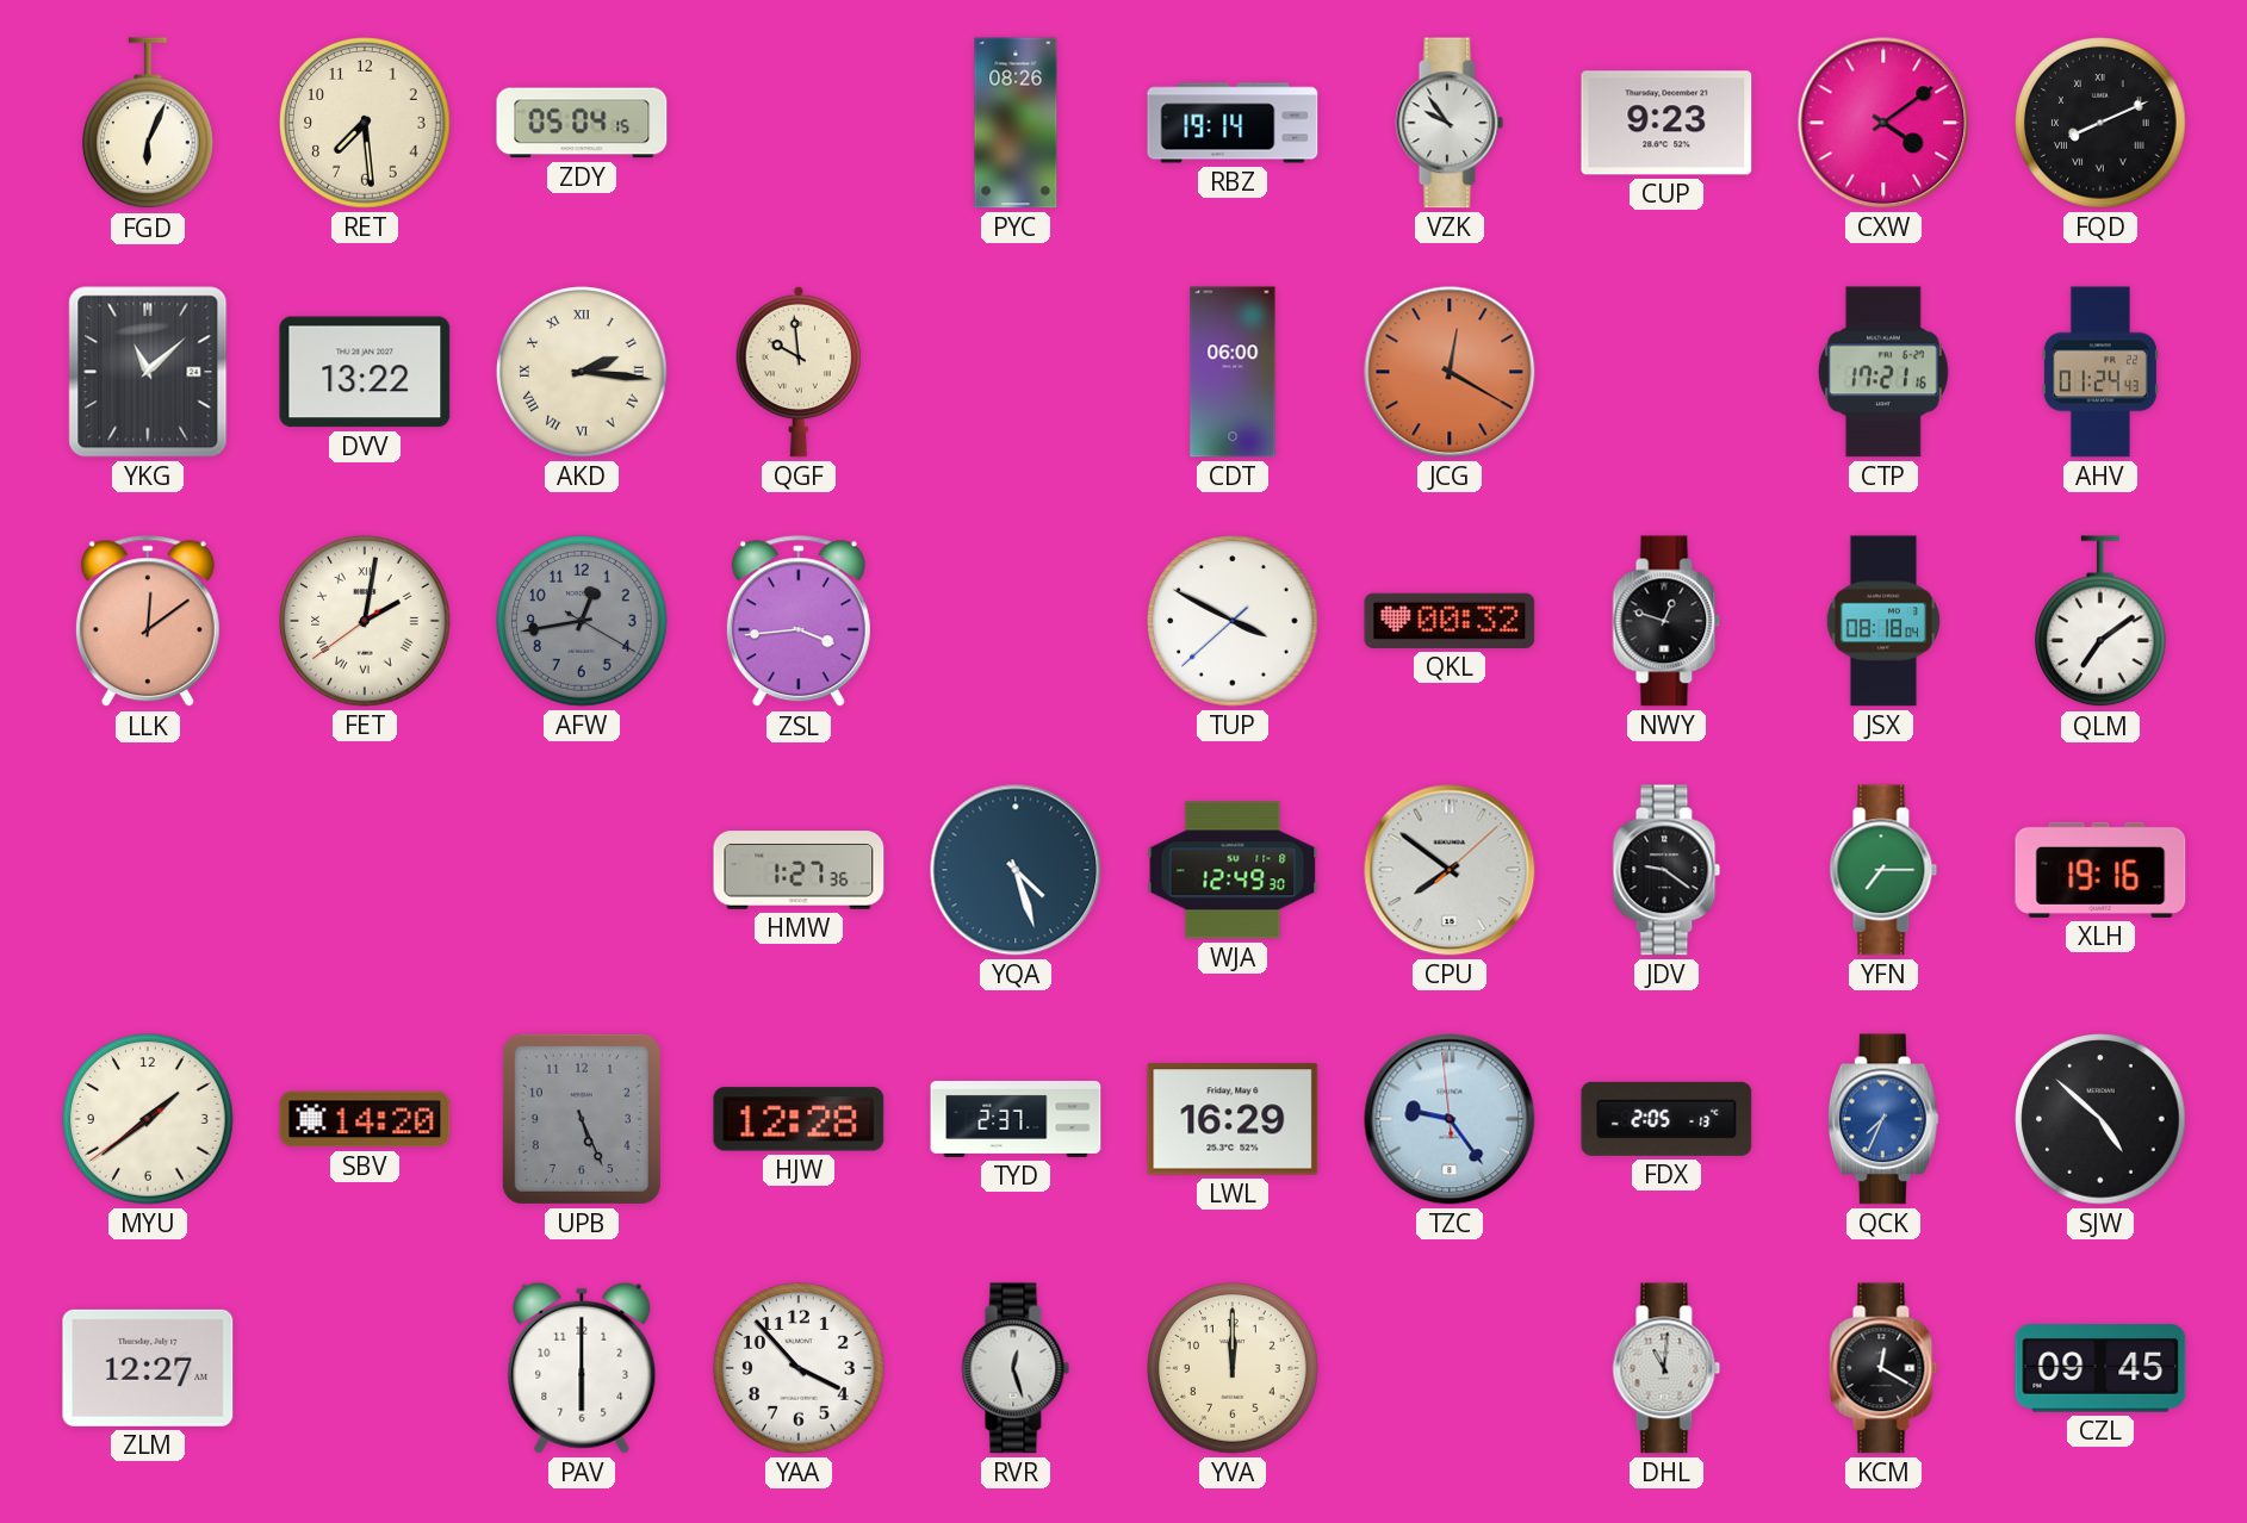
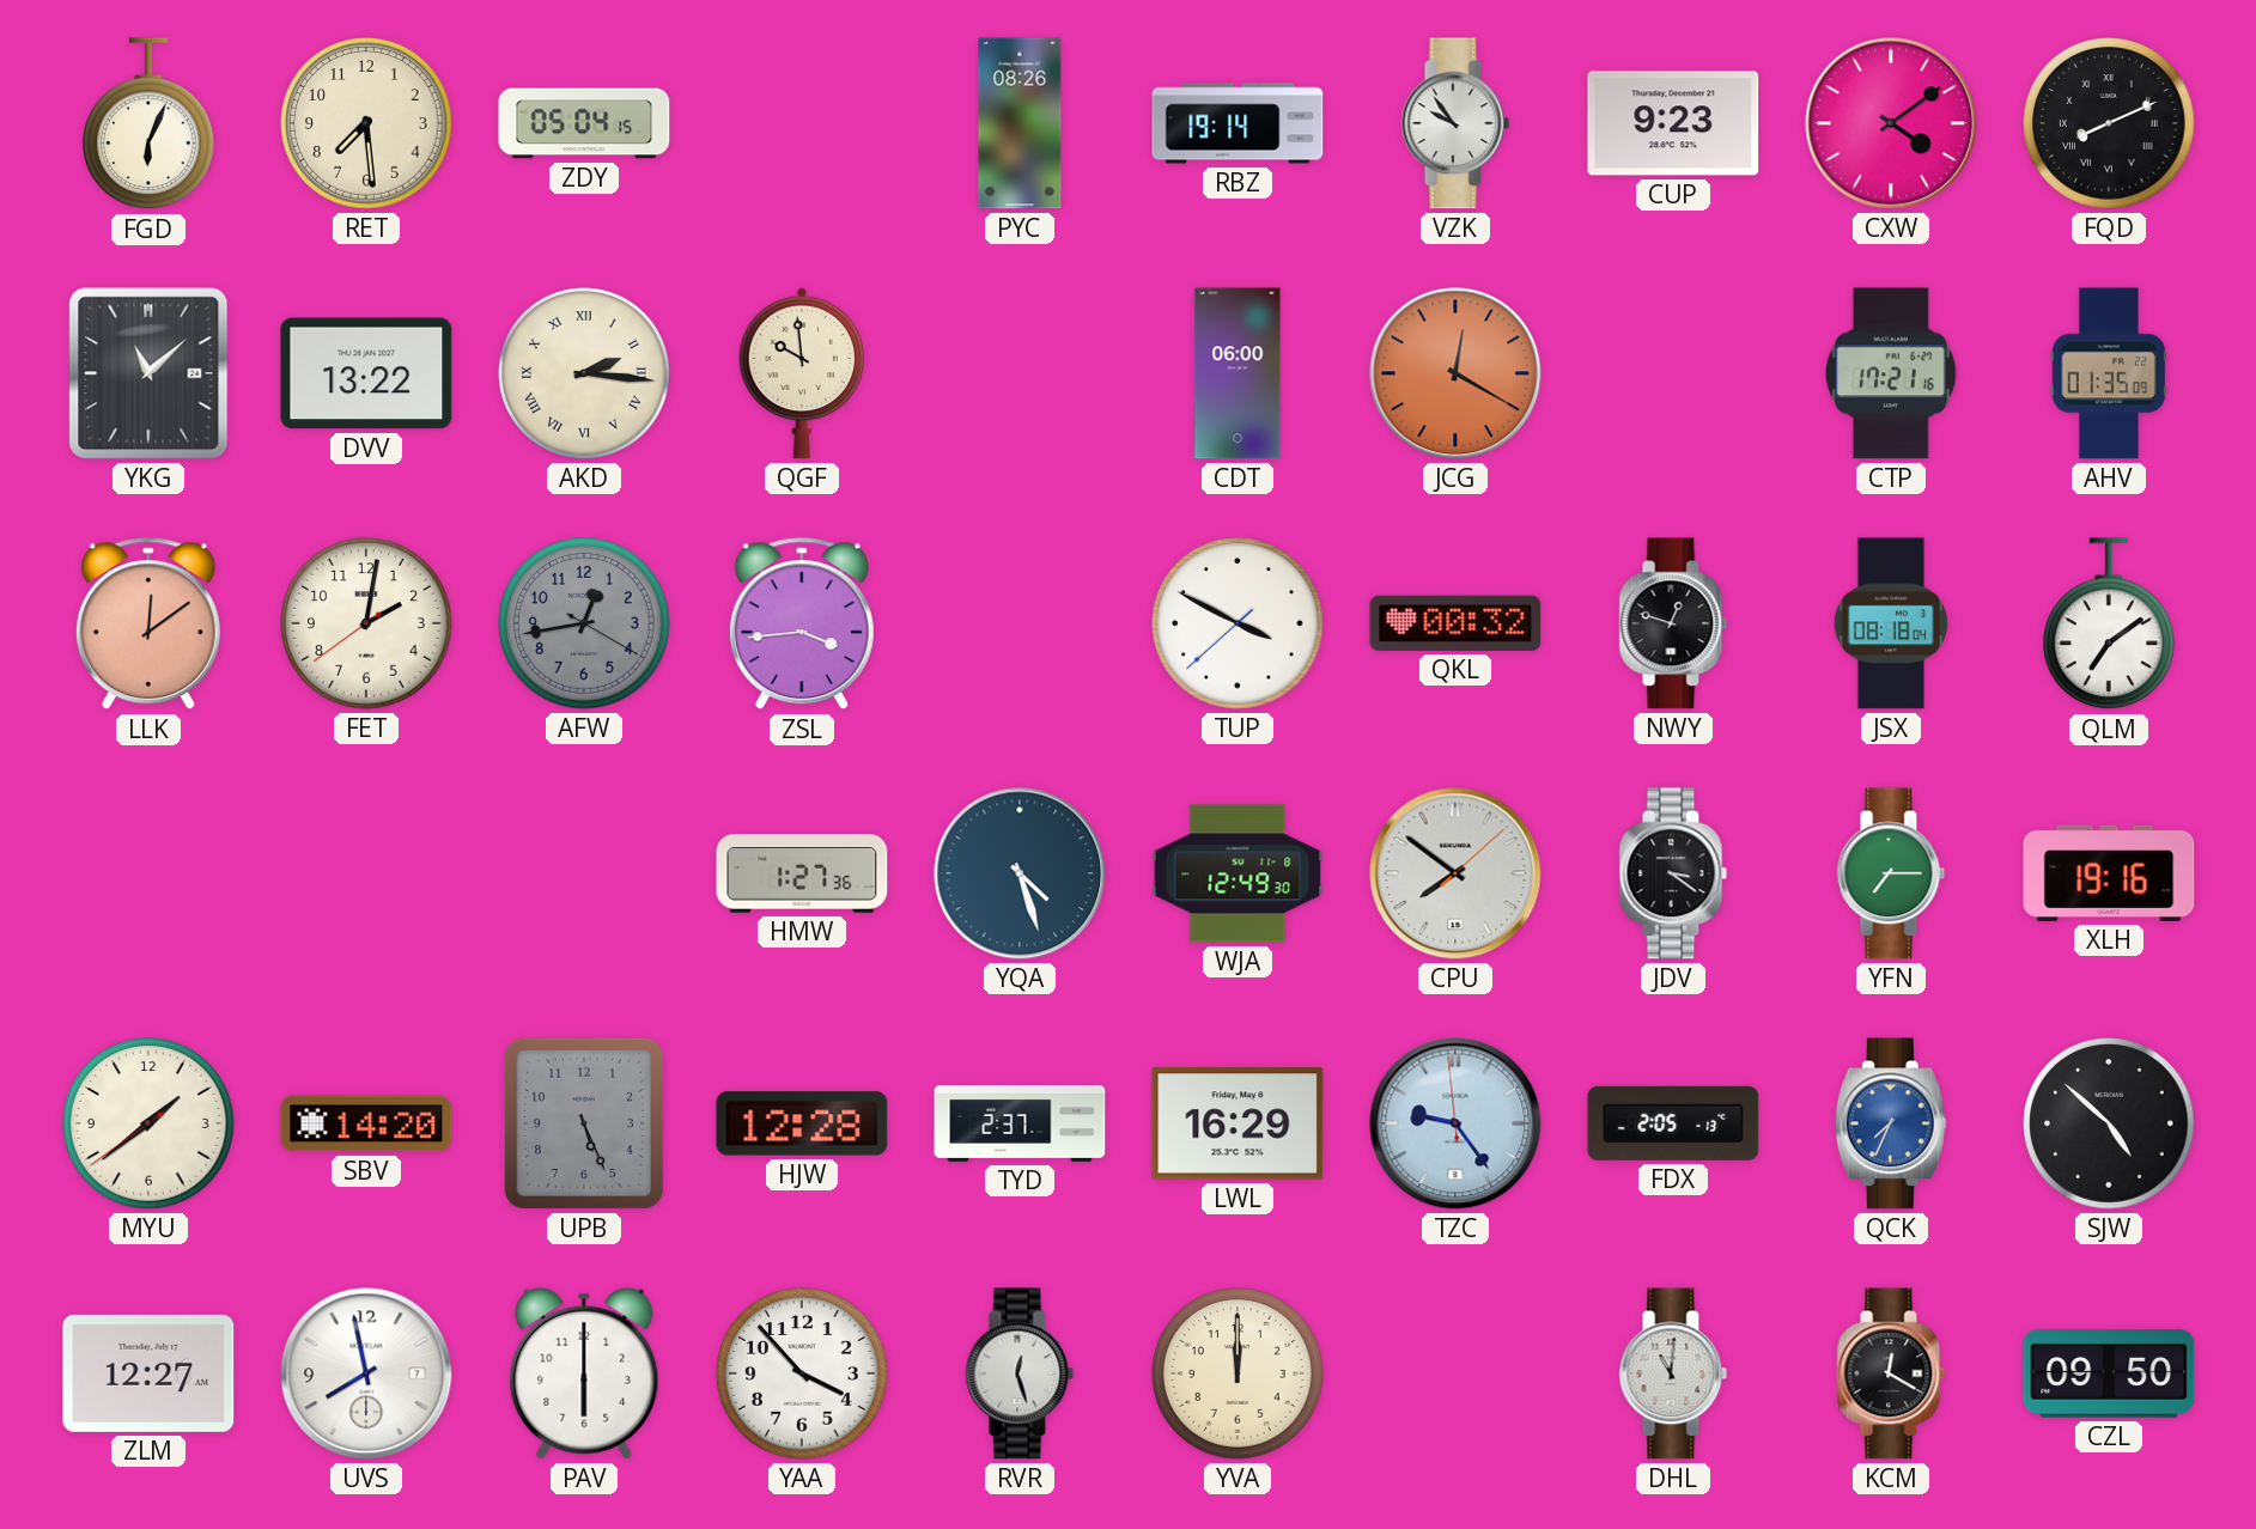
AHV: 01:24 -> 01:35
FET numerals: Roman -> Arabic
JDV: 9:21 -> 3:21
UVS: none -> 7:58
CZL: 09:45 -> 09:50
